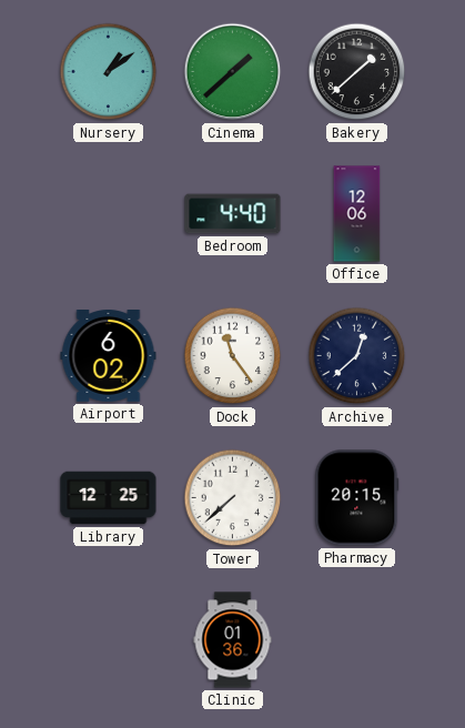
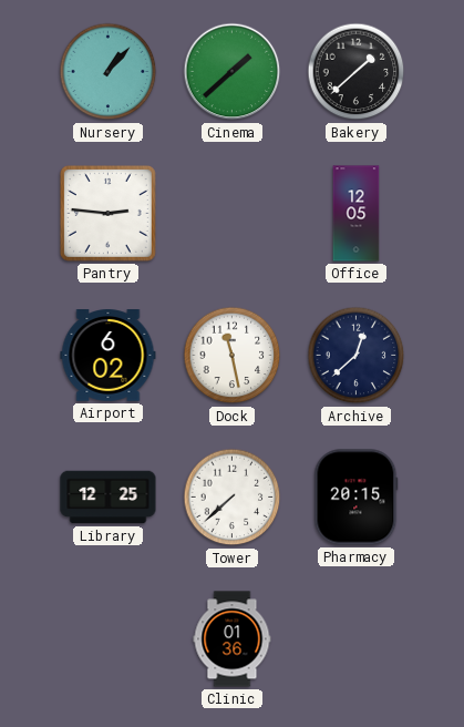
Nursery: 1:09 -> 1:07
Pantry: none -> 2:46
Bedroom: 4:40 -> none
Office: 12:06 -> 12:05
Dock: 11:24 -> 11:28
